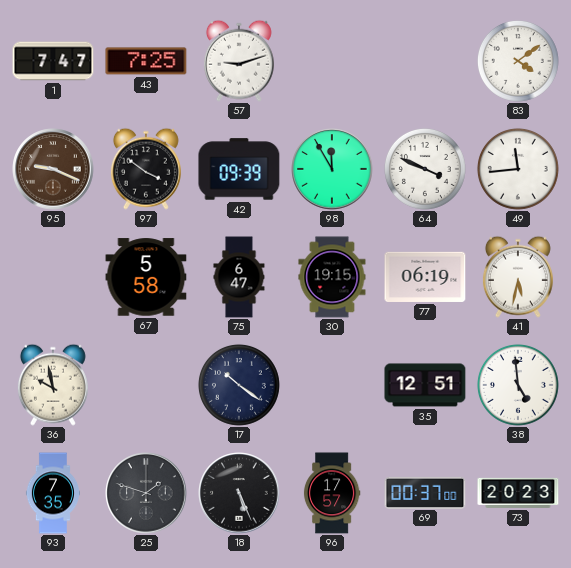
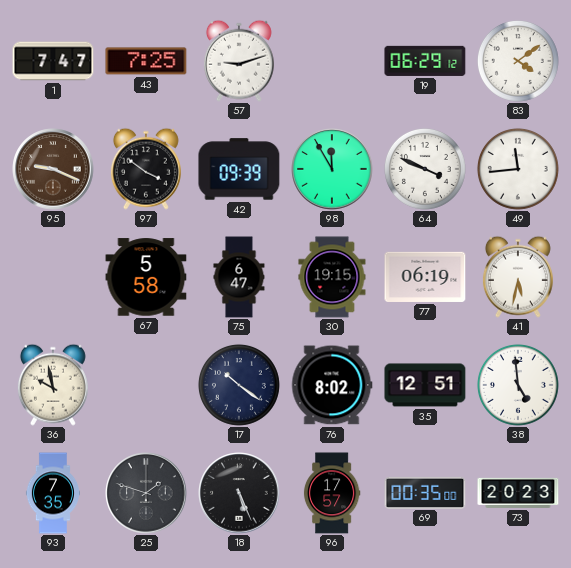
19: none -> 06:29
76: none -> 8:02
69: 00:37 -> 00:35
